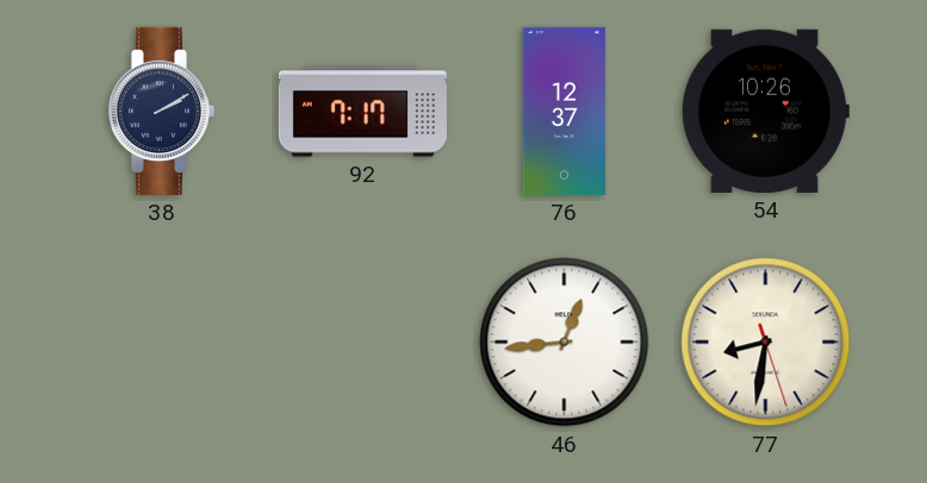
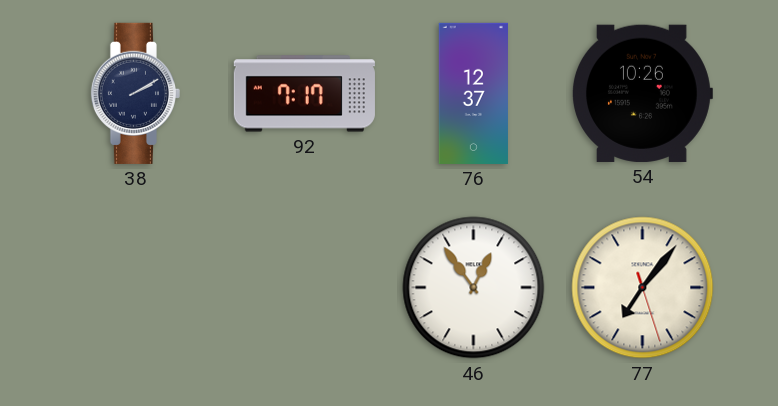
46: 12:44 -> 12:54
77: 8:31 -> 7:06
